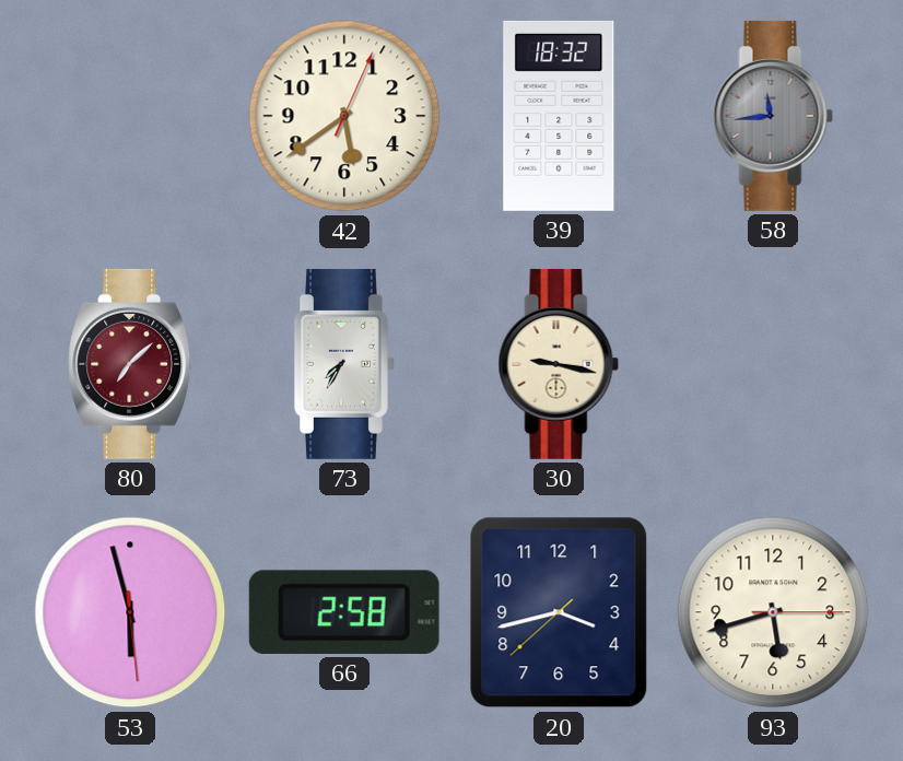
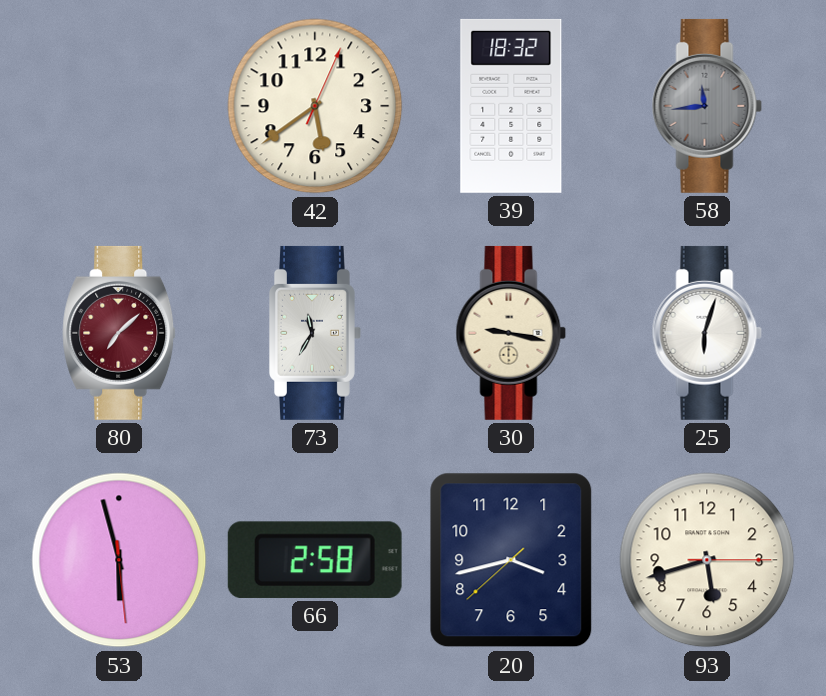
73: 7:35 -> 11:35
25: none -> 6:03
